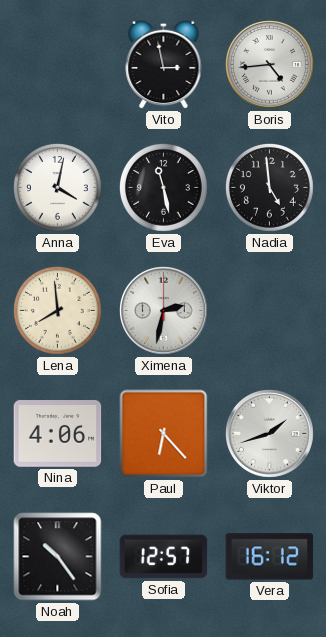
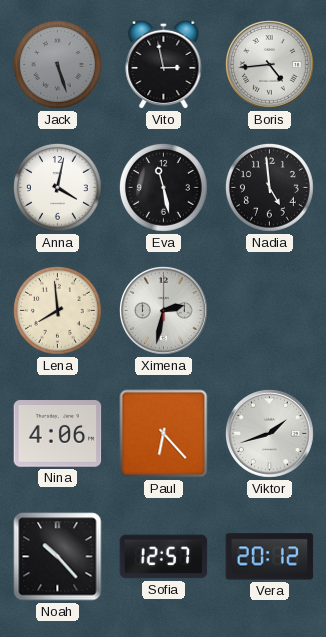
Jack: none -> 5:27
Noah: 10:24 -> 10:23
Vera: 16:12 -> 20:12
